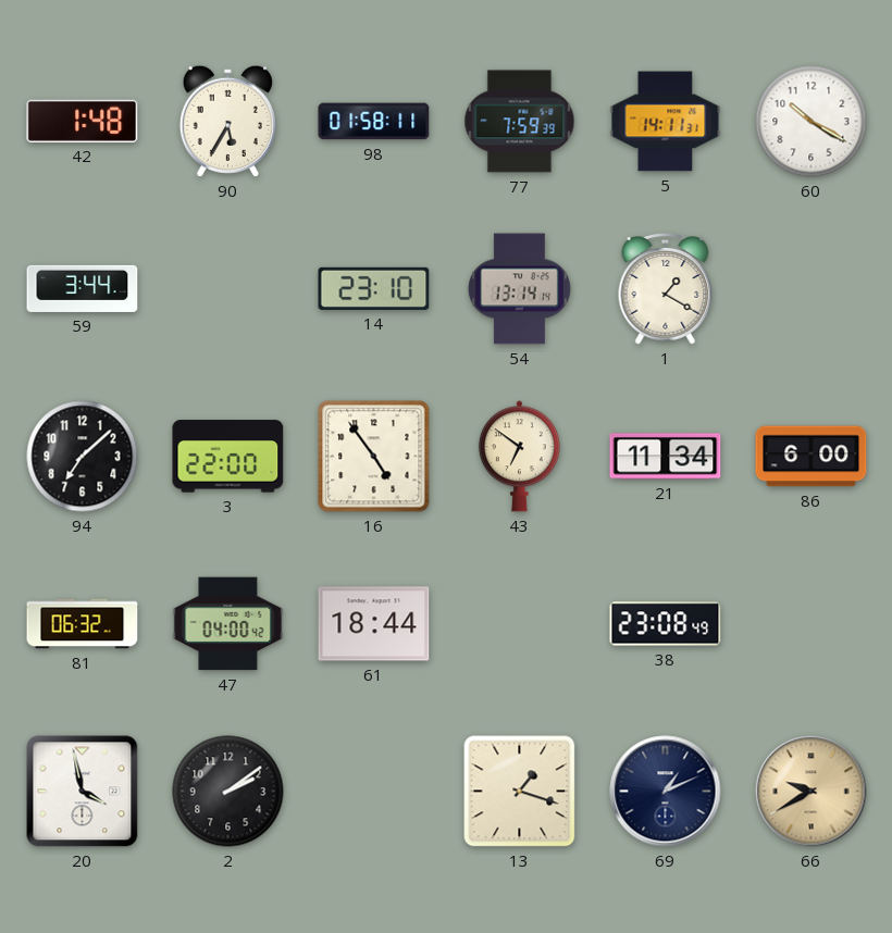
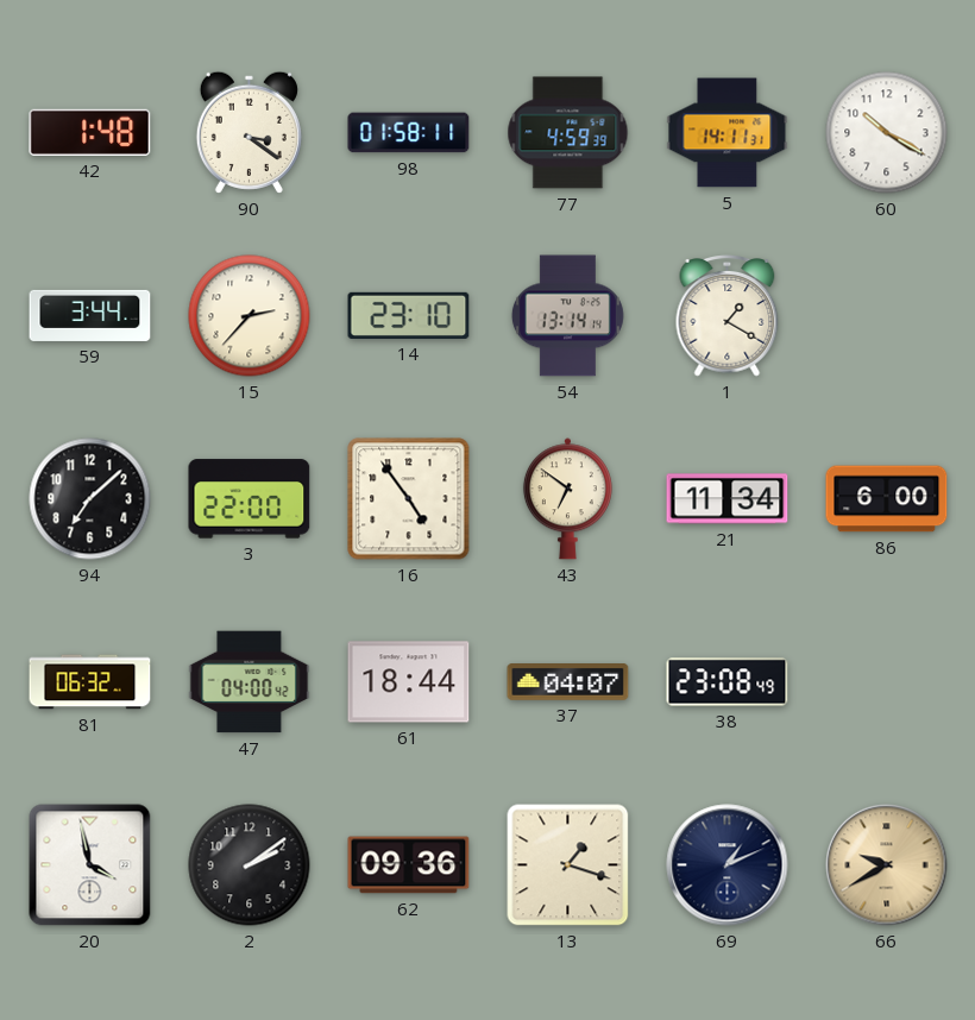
90: 5:35 -> 3:21
77: 7:59 -> 4:59
15: none -> 2:37
37: none -> 04:07
62: none -> 09:36
